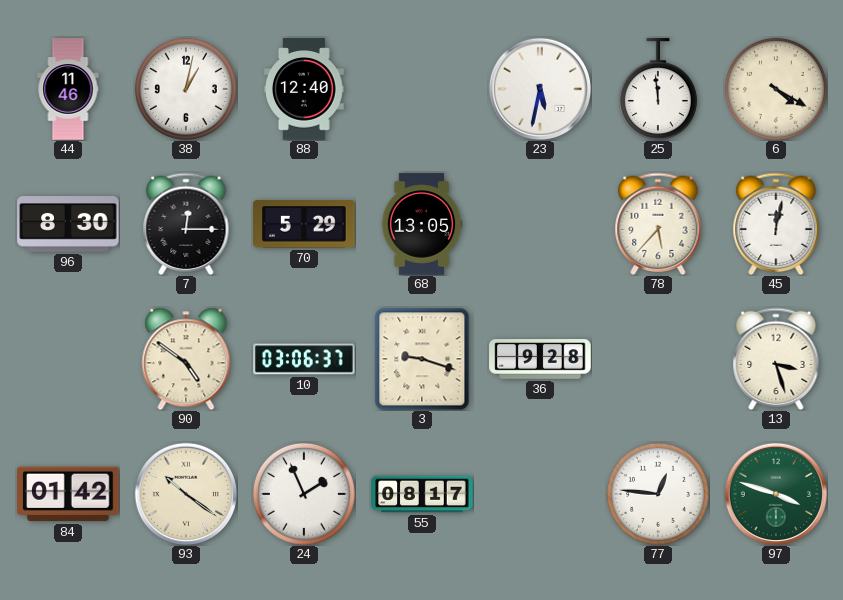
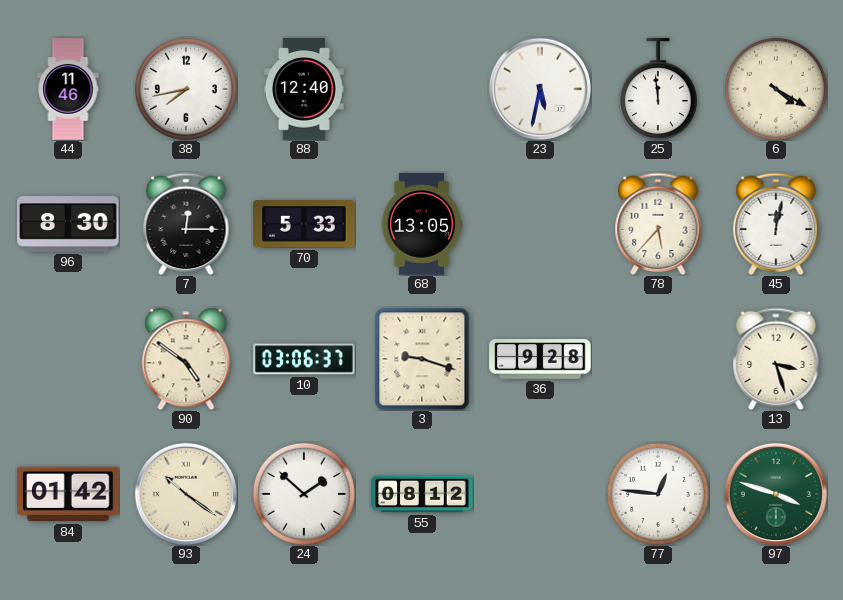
38: 1:02 -> 7:43
70: 5:29 -> 5:33
24: 1:56 -> 1:52
55: 08:17 -> 08:12
